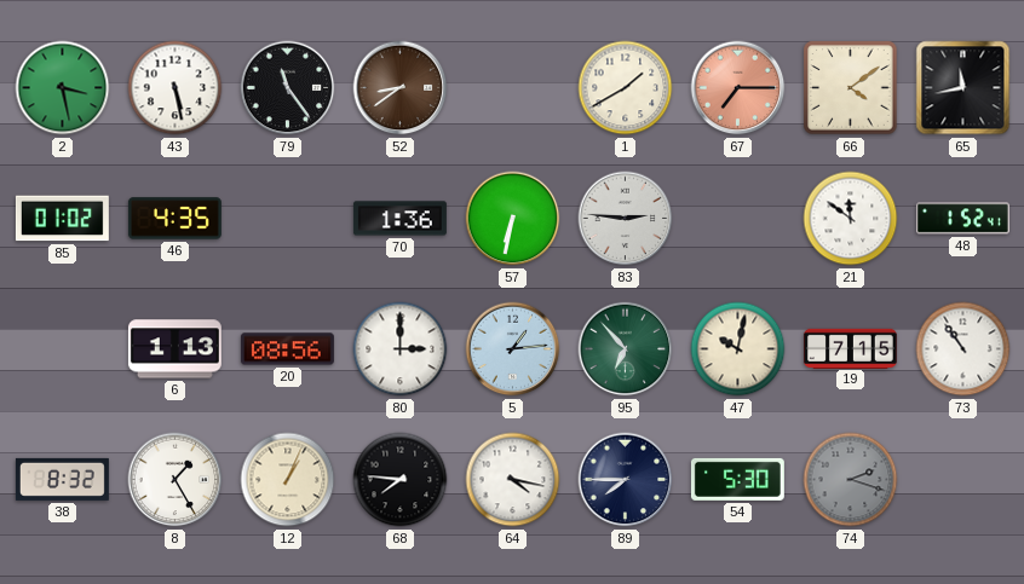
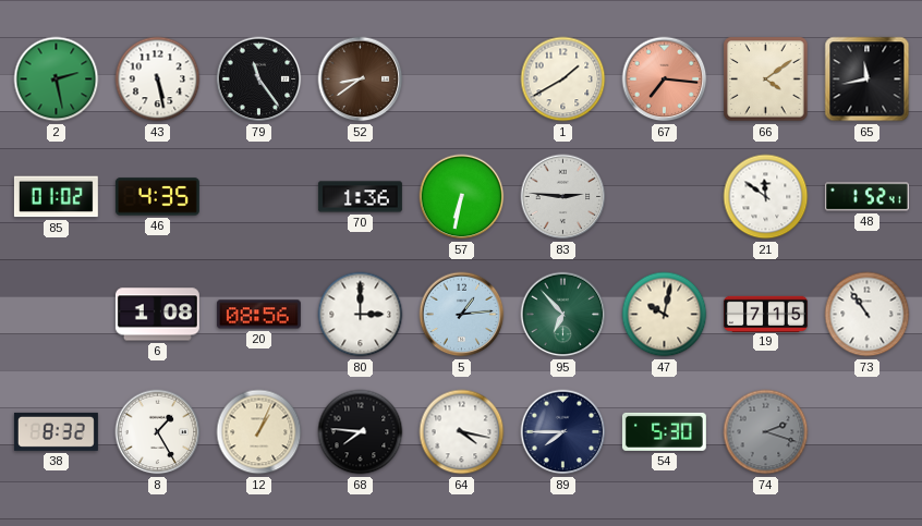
2: 3:28 -> 2:28
67: 7:15 -> 7:16
6: 1:13 -> 1:08
